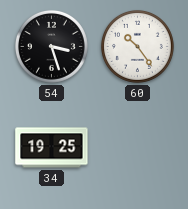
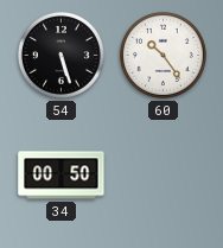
54: 3:27 -> 5:27
34: 19:25 -> 00:50
